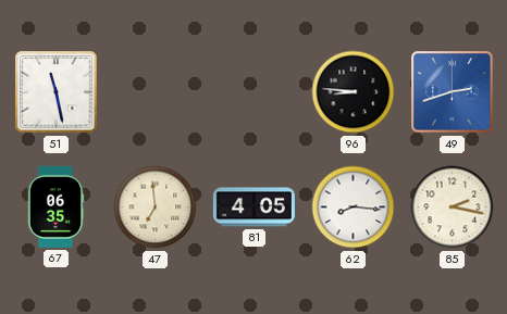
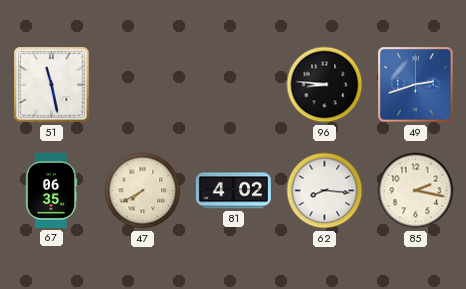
47: 6:59 -> 7:40
81: 4:05 -> 4:02
